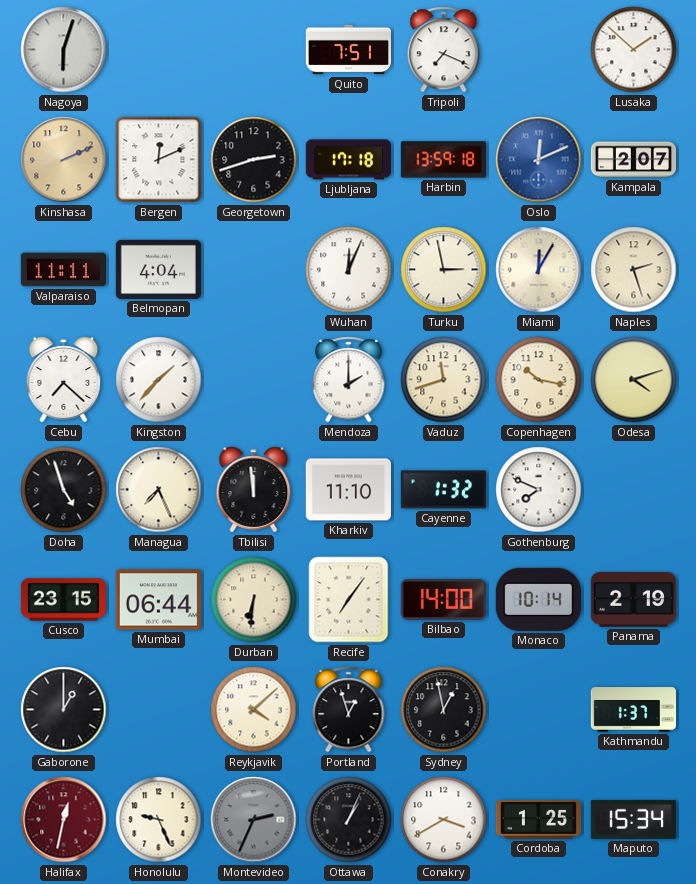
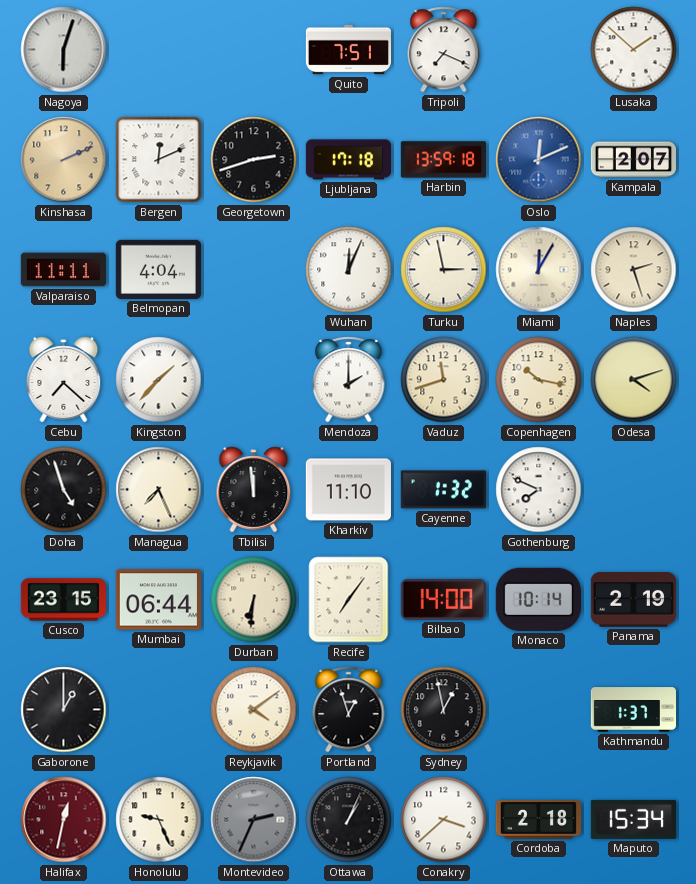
Reykjavik: 4:08 -> 4:09
Conakry: 3:40 -> 3:38
Cordoba: 1:25 -> 2:18
